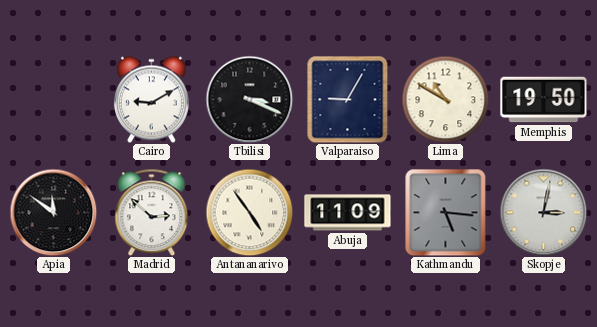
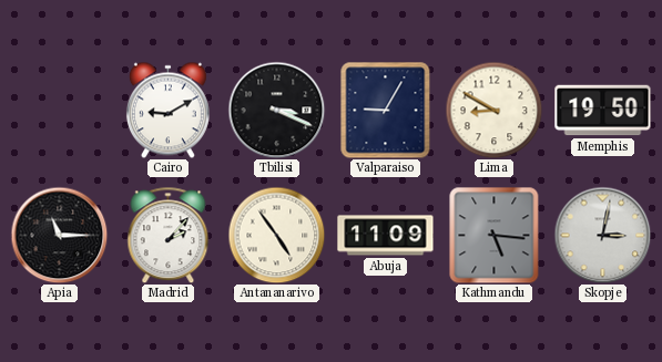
Lima: 10:50 -> 8:50
Apia: 11:51 -> 11:15
Madrid: 2:52 -> 2:07
